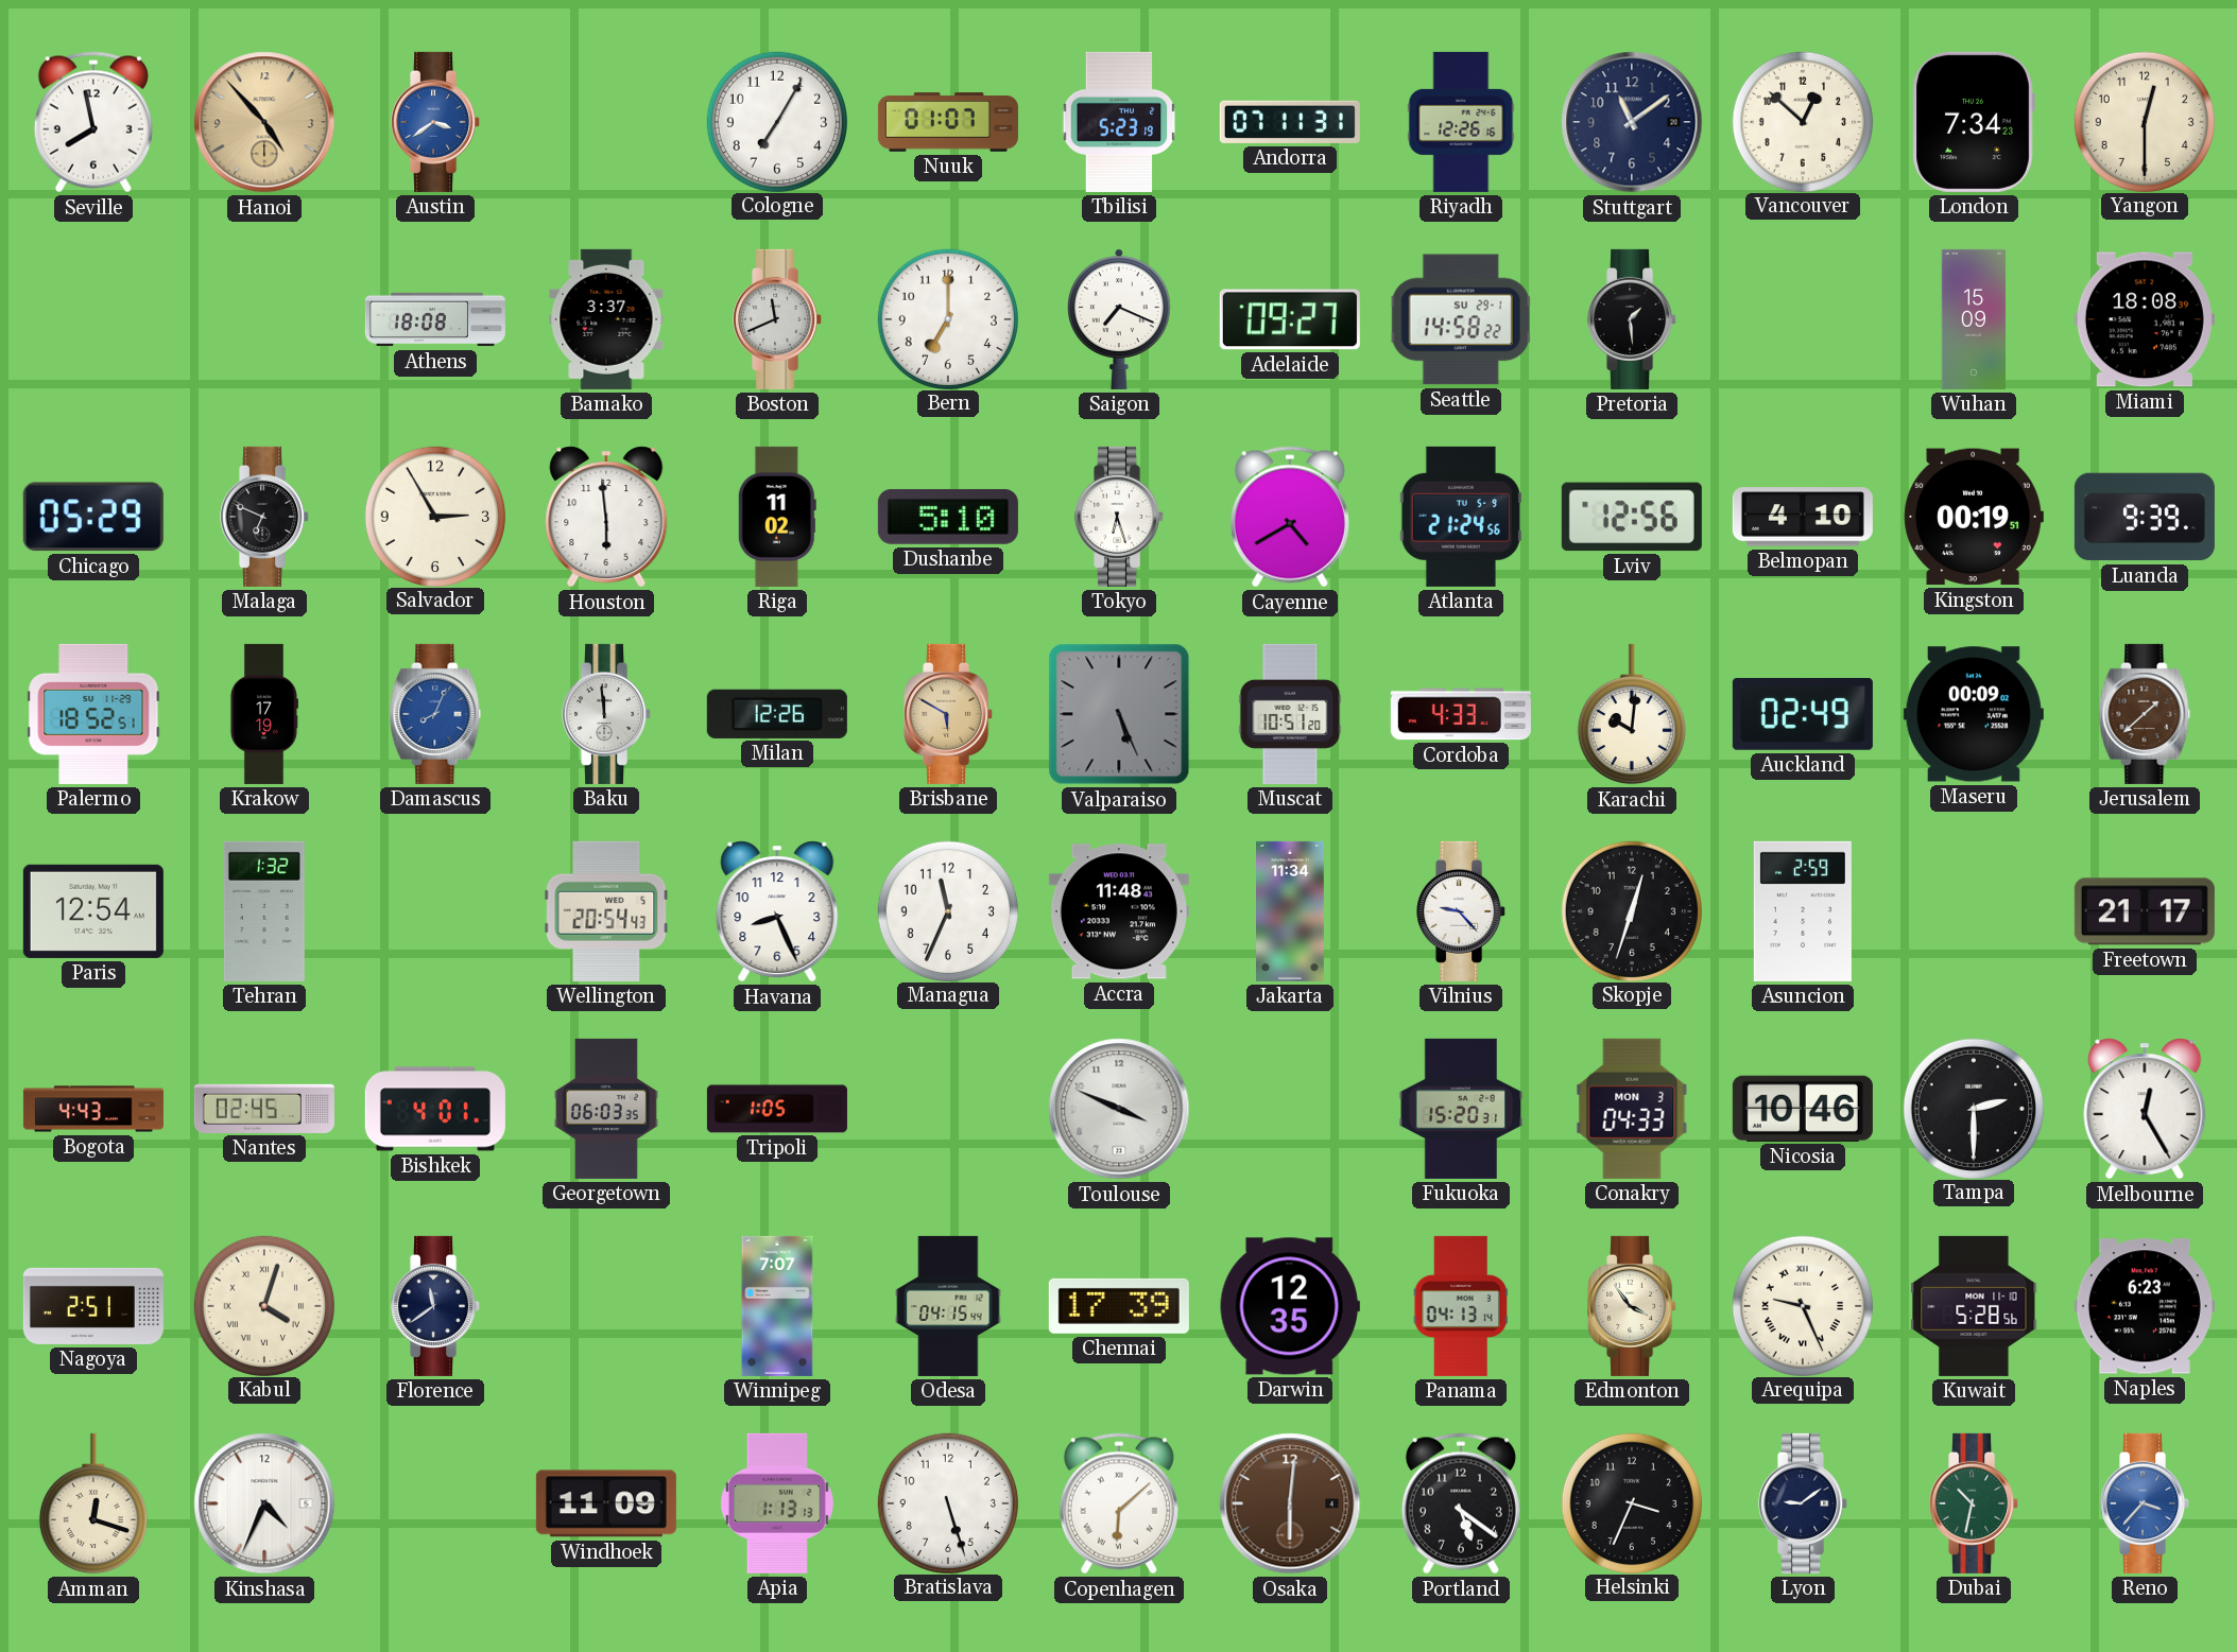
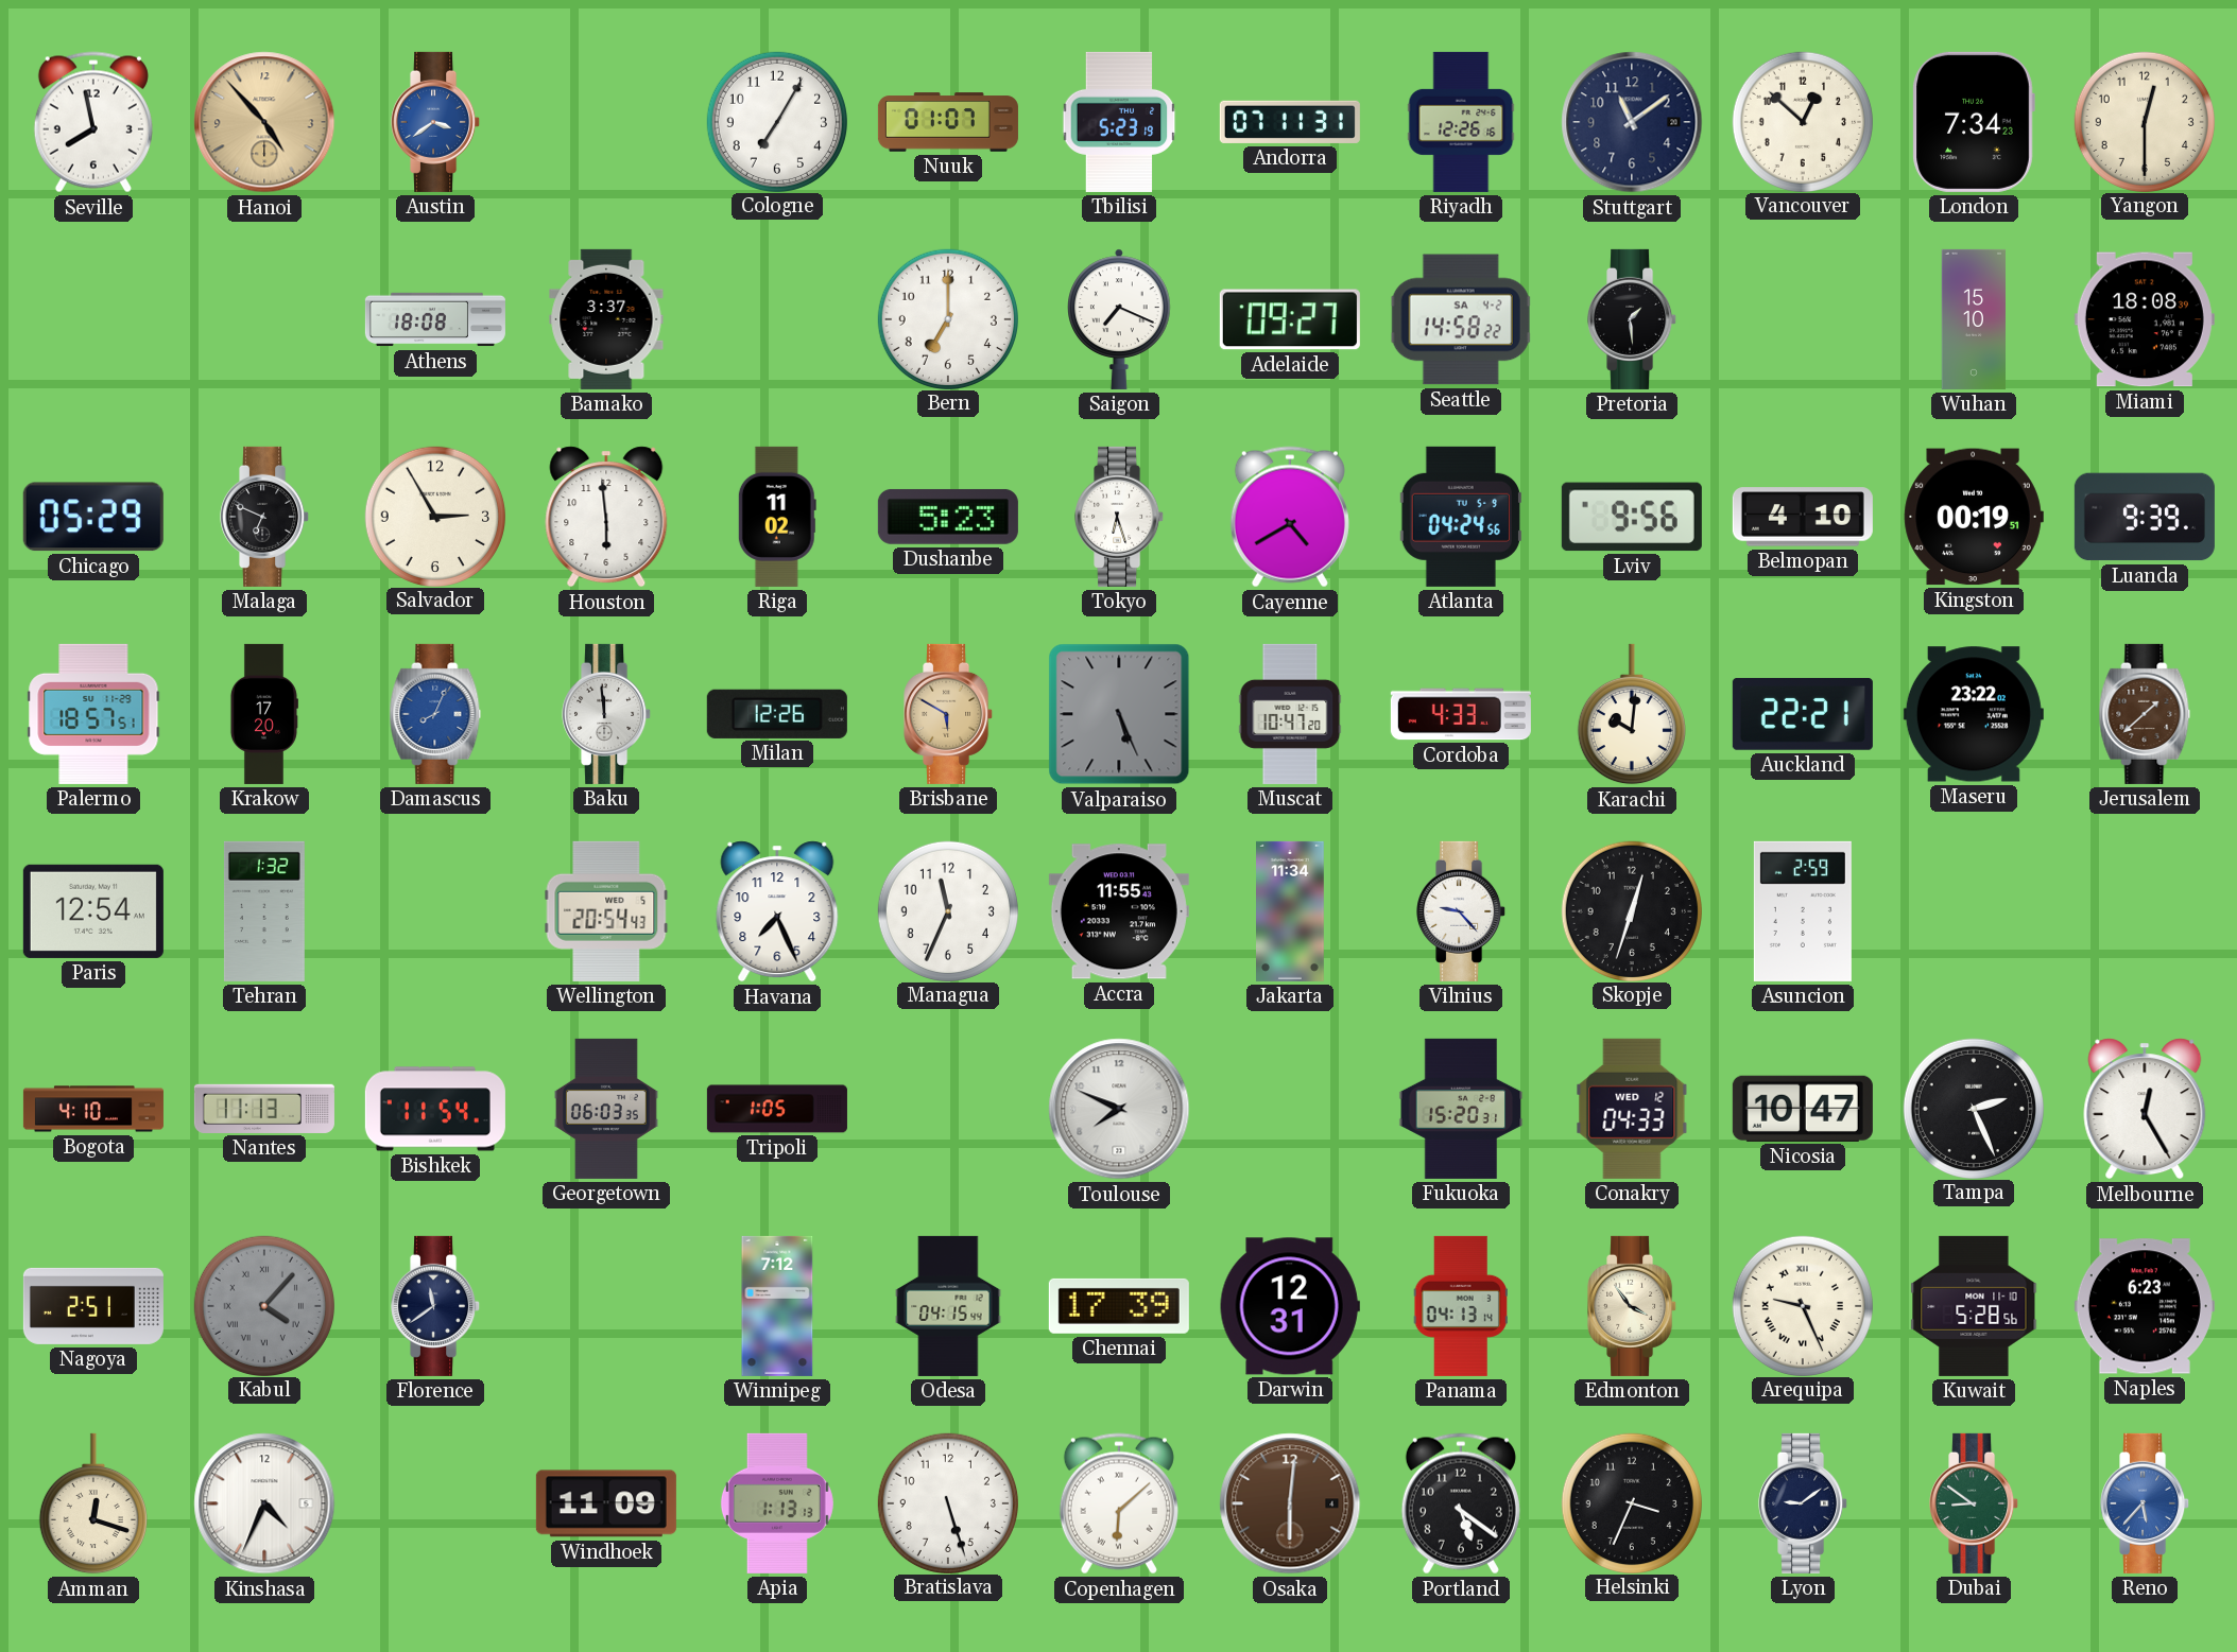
Boston: 11:41 -> none
Seattle date: SU 29-1 -> SA 4-2
Wuhan: 15:09 -> 15:10
Dushanbe: 5:10 -> 5:23
Atlanta: 21:24 -> 04:24
Lviv: 12:56 -> 9:56
Palermo: 18:52 -> 18:57
Krakow: 17:19 -> 17:20
Muscat: 10:51 -> 10:47
Auckland: 02:49 -> 22:21
Maseru: 00:09 -> 23:22
Havana: 8:26 -> 7:26
Accra: 11:48 -> 11:55
Freetown: 21:17 -> none
Bogota: 4:43 -> 4:10
Nantes: 02:45 -> 11:13
Bishkek: 4:01 -> 11:54
Toulouse: 3:49 -> 7:49
Conakry date: MON 3 -> WED 12
Nicosia: 10:46 -> 10:47
Tampa: 2:30 -> 2:26
Kabul: 4:03 -> 4:07
Kabul dial: cream -> grey
Winnipeg: 7:07 -> 7:12
Darwin: 12:35 -> 12:31
Dubai: 10:32 -> 8:51
Reno: 3:37 -> 5:37
